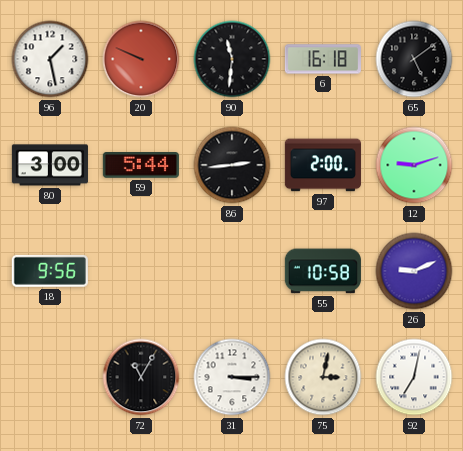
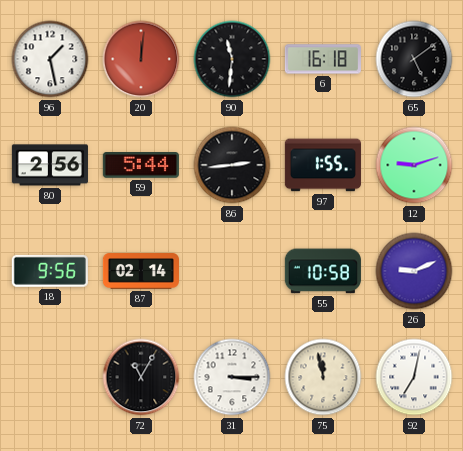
20: 9:49 -> 12:01
80: 3:00 -> 2:56
97: 2:00 -> 1:55
87: none -> 02:14
75: 3:02 -> 11:58
